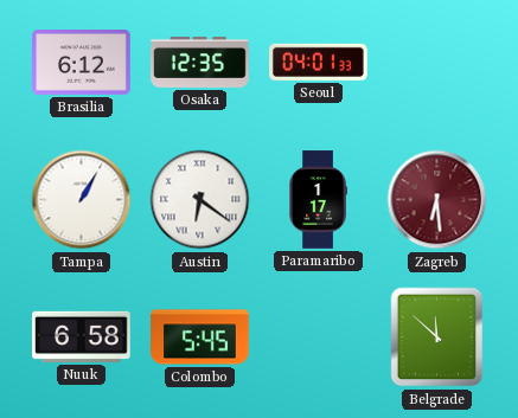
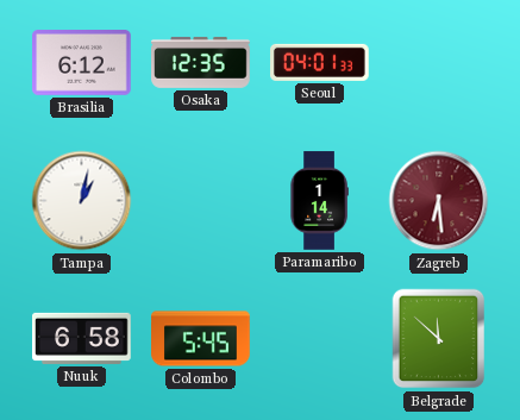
Tampa: 1:05 -> 1:02
Austin: 6:21 -> none
Paramaribo: 1:17 -> 1:14
